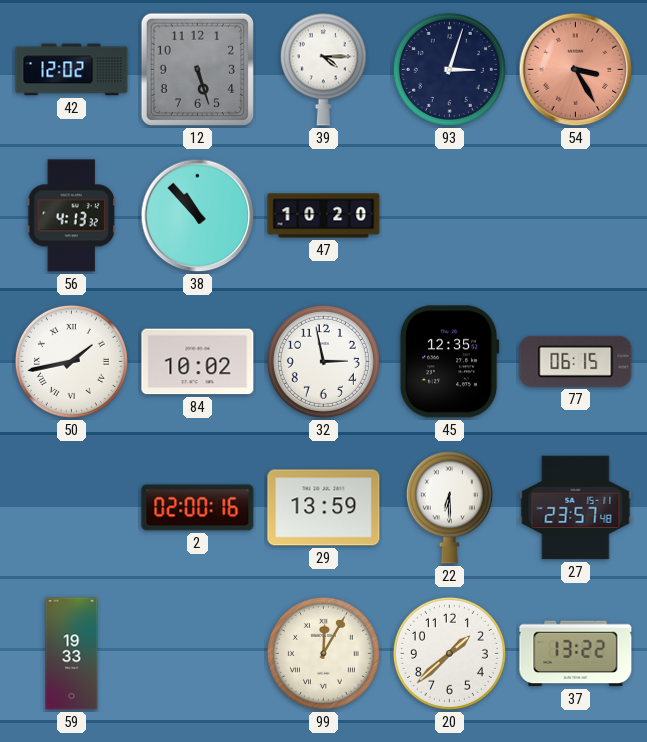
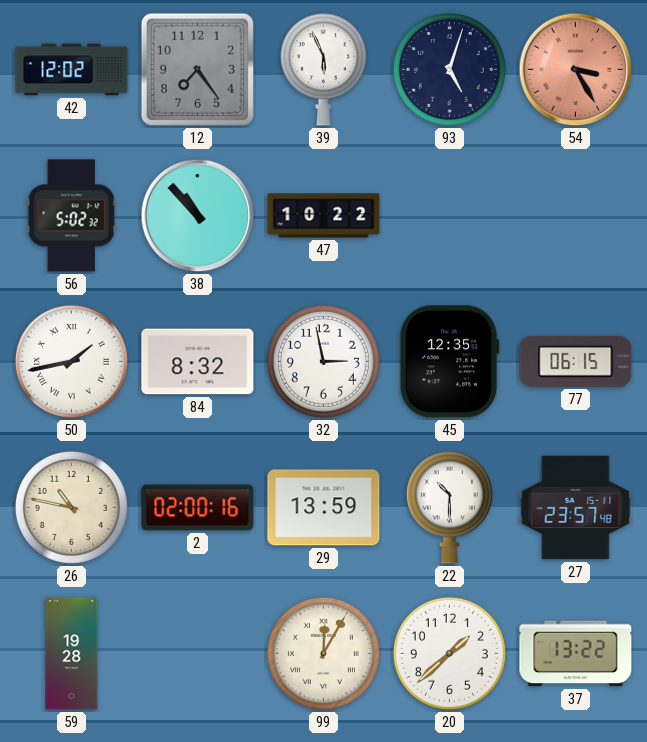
12: 5:27 -> 7:24
39: 4:15 -> 5:56
93: 3:03 -> 5:03
56: 4:13 -> 5:02
47: 10:20 -> 10:22
84: 10:02 -> 8:32
26: none -> 10:47
22: 6:30 -> 10:30
59: 19:33 -> 19:28
